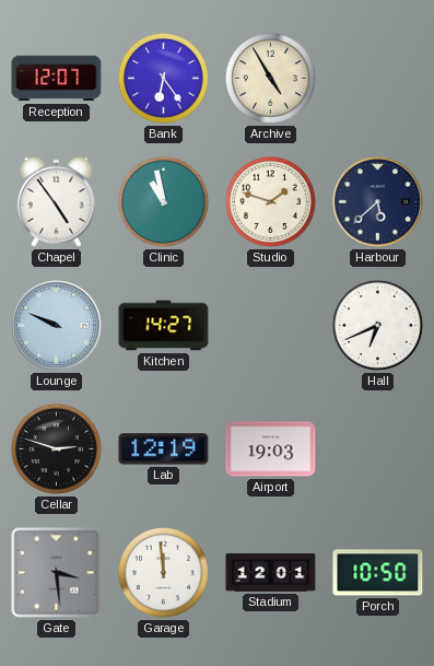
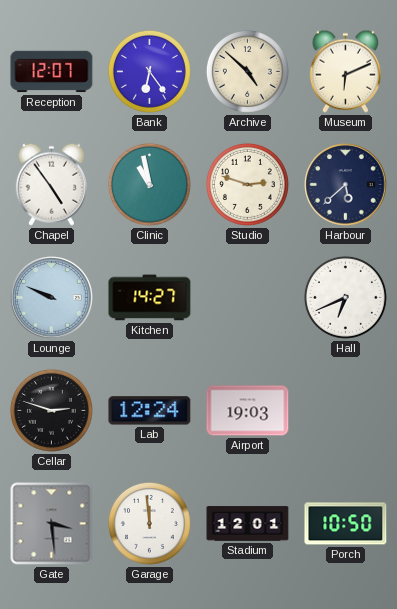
Archive: 4:55 -> 4:52
Museum: none -> 6:11
Studio: 1:48 -> 2:48
Lab: 12:19 -> 12:24
